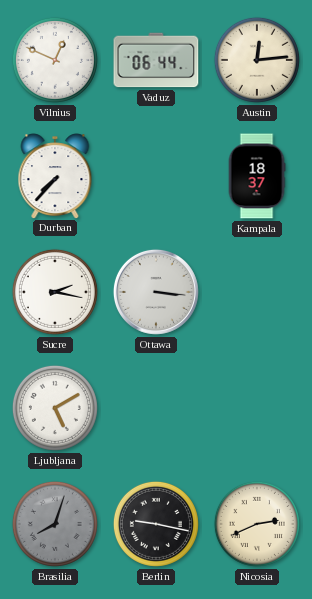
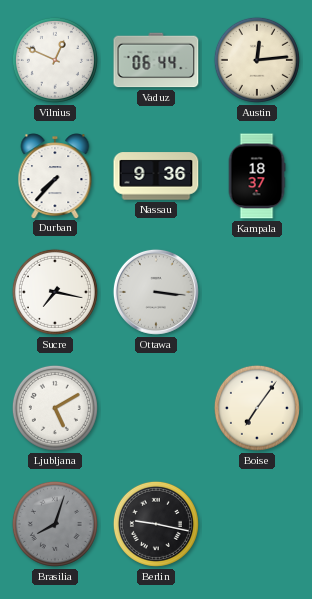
Nassau: none -> 9:36
Sucre: 2:17 -> 7:17
Boise: none -> 7:06
Nicosia: 2:41 -> none
